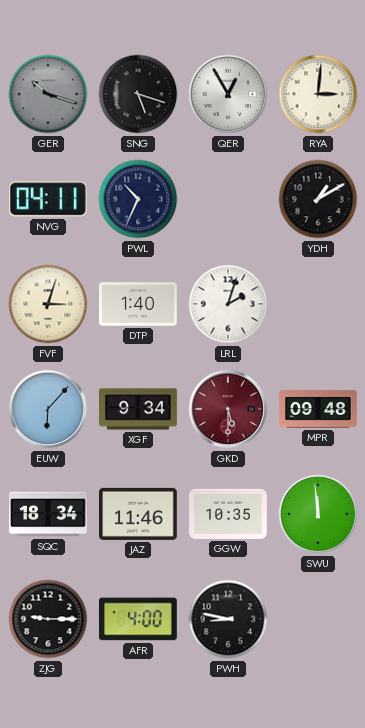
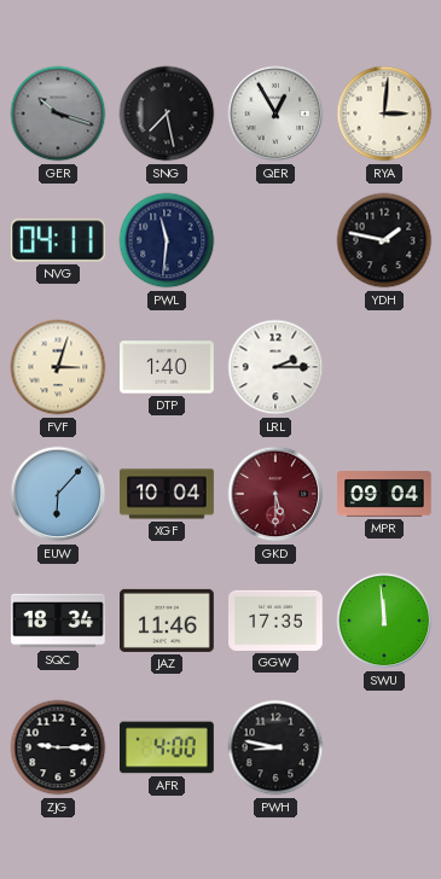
SNG: 5:18 -> 7:28
PWL: 10:34 -> 11:31
YDH: 1:10 -> 1:47
LRL: 2:03 -> 2:15
XGF: 9:34 -> 10:04
MPR: 09:48 -> 09:04
GGW: 10:35 -> 17:35
